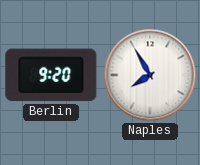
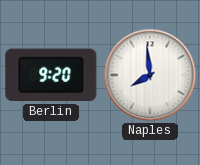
Naples: 7:55 -> 7:59
